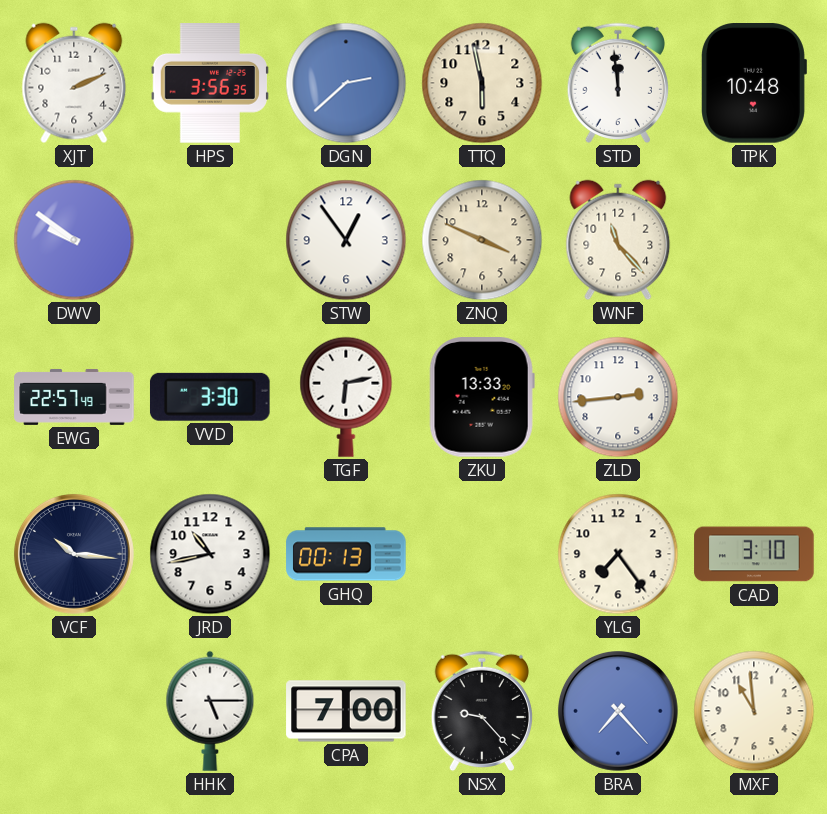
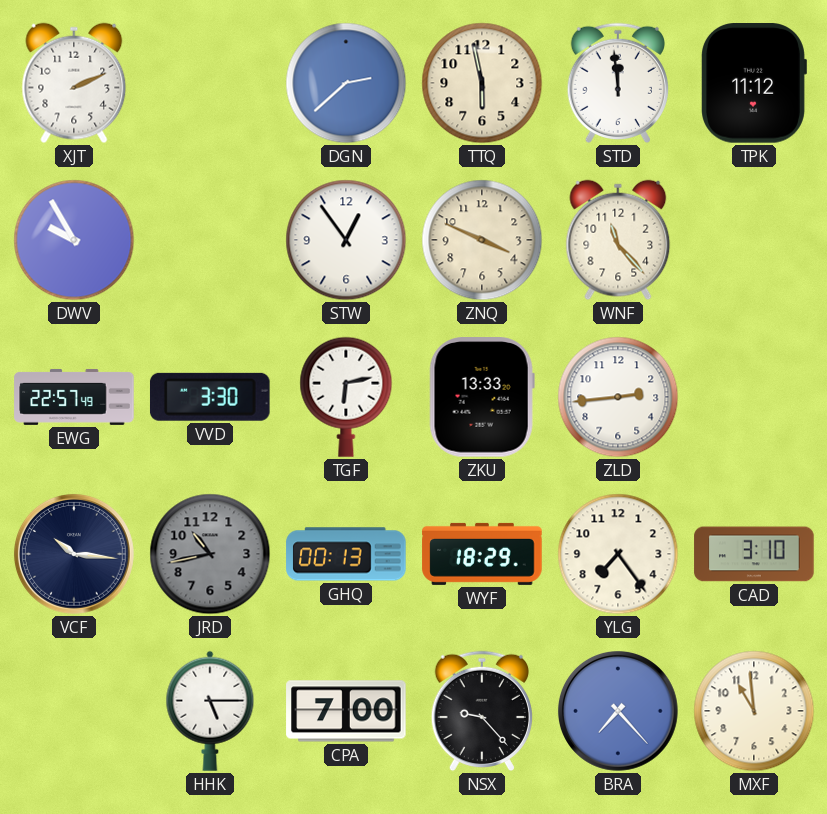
HPS: 3:56 -> none
TPK: 10:48 -> 11:12
DWV: 9:51 -> 9:55
JRD dial: white -> grey
WYF: none -> 18:29
